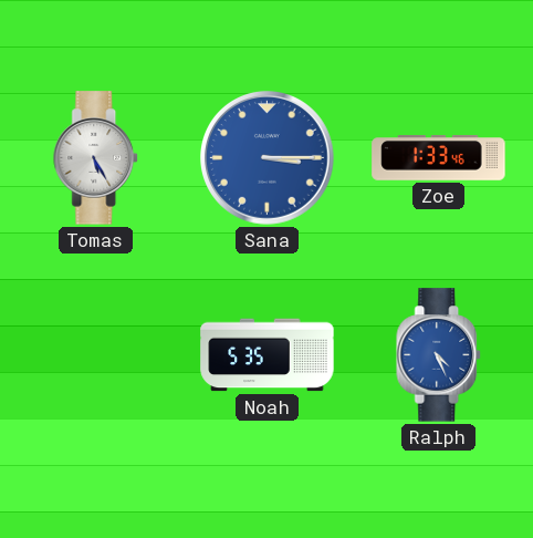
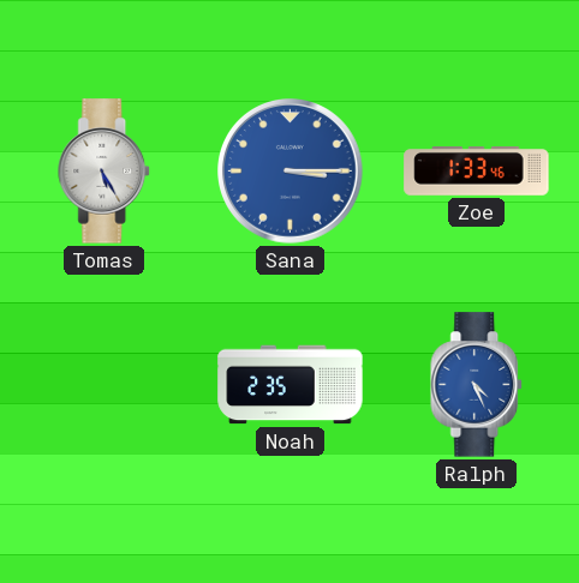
Noah: 5:35 -> 2:35
